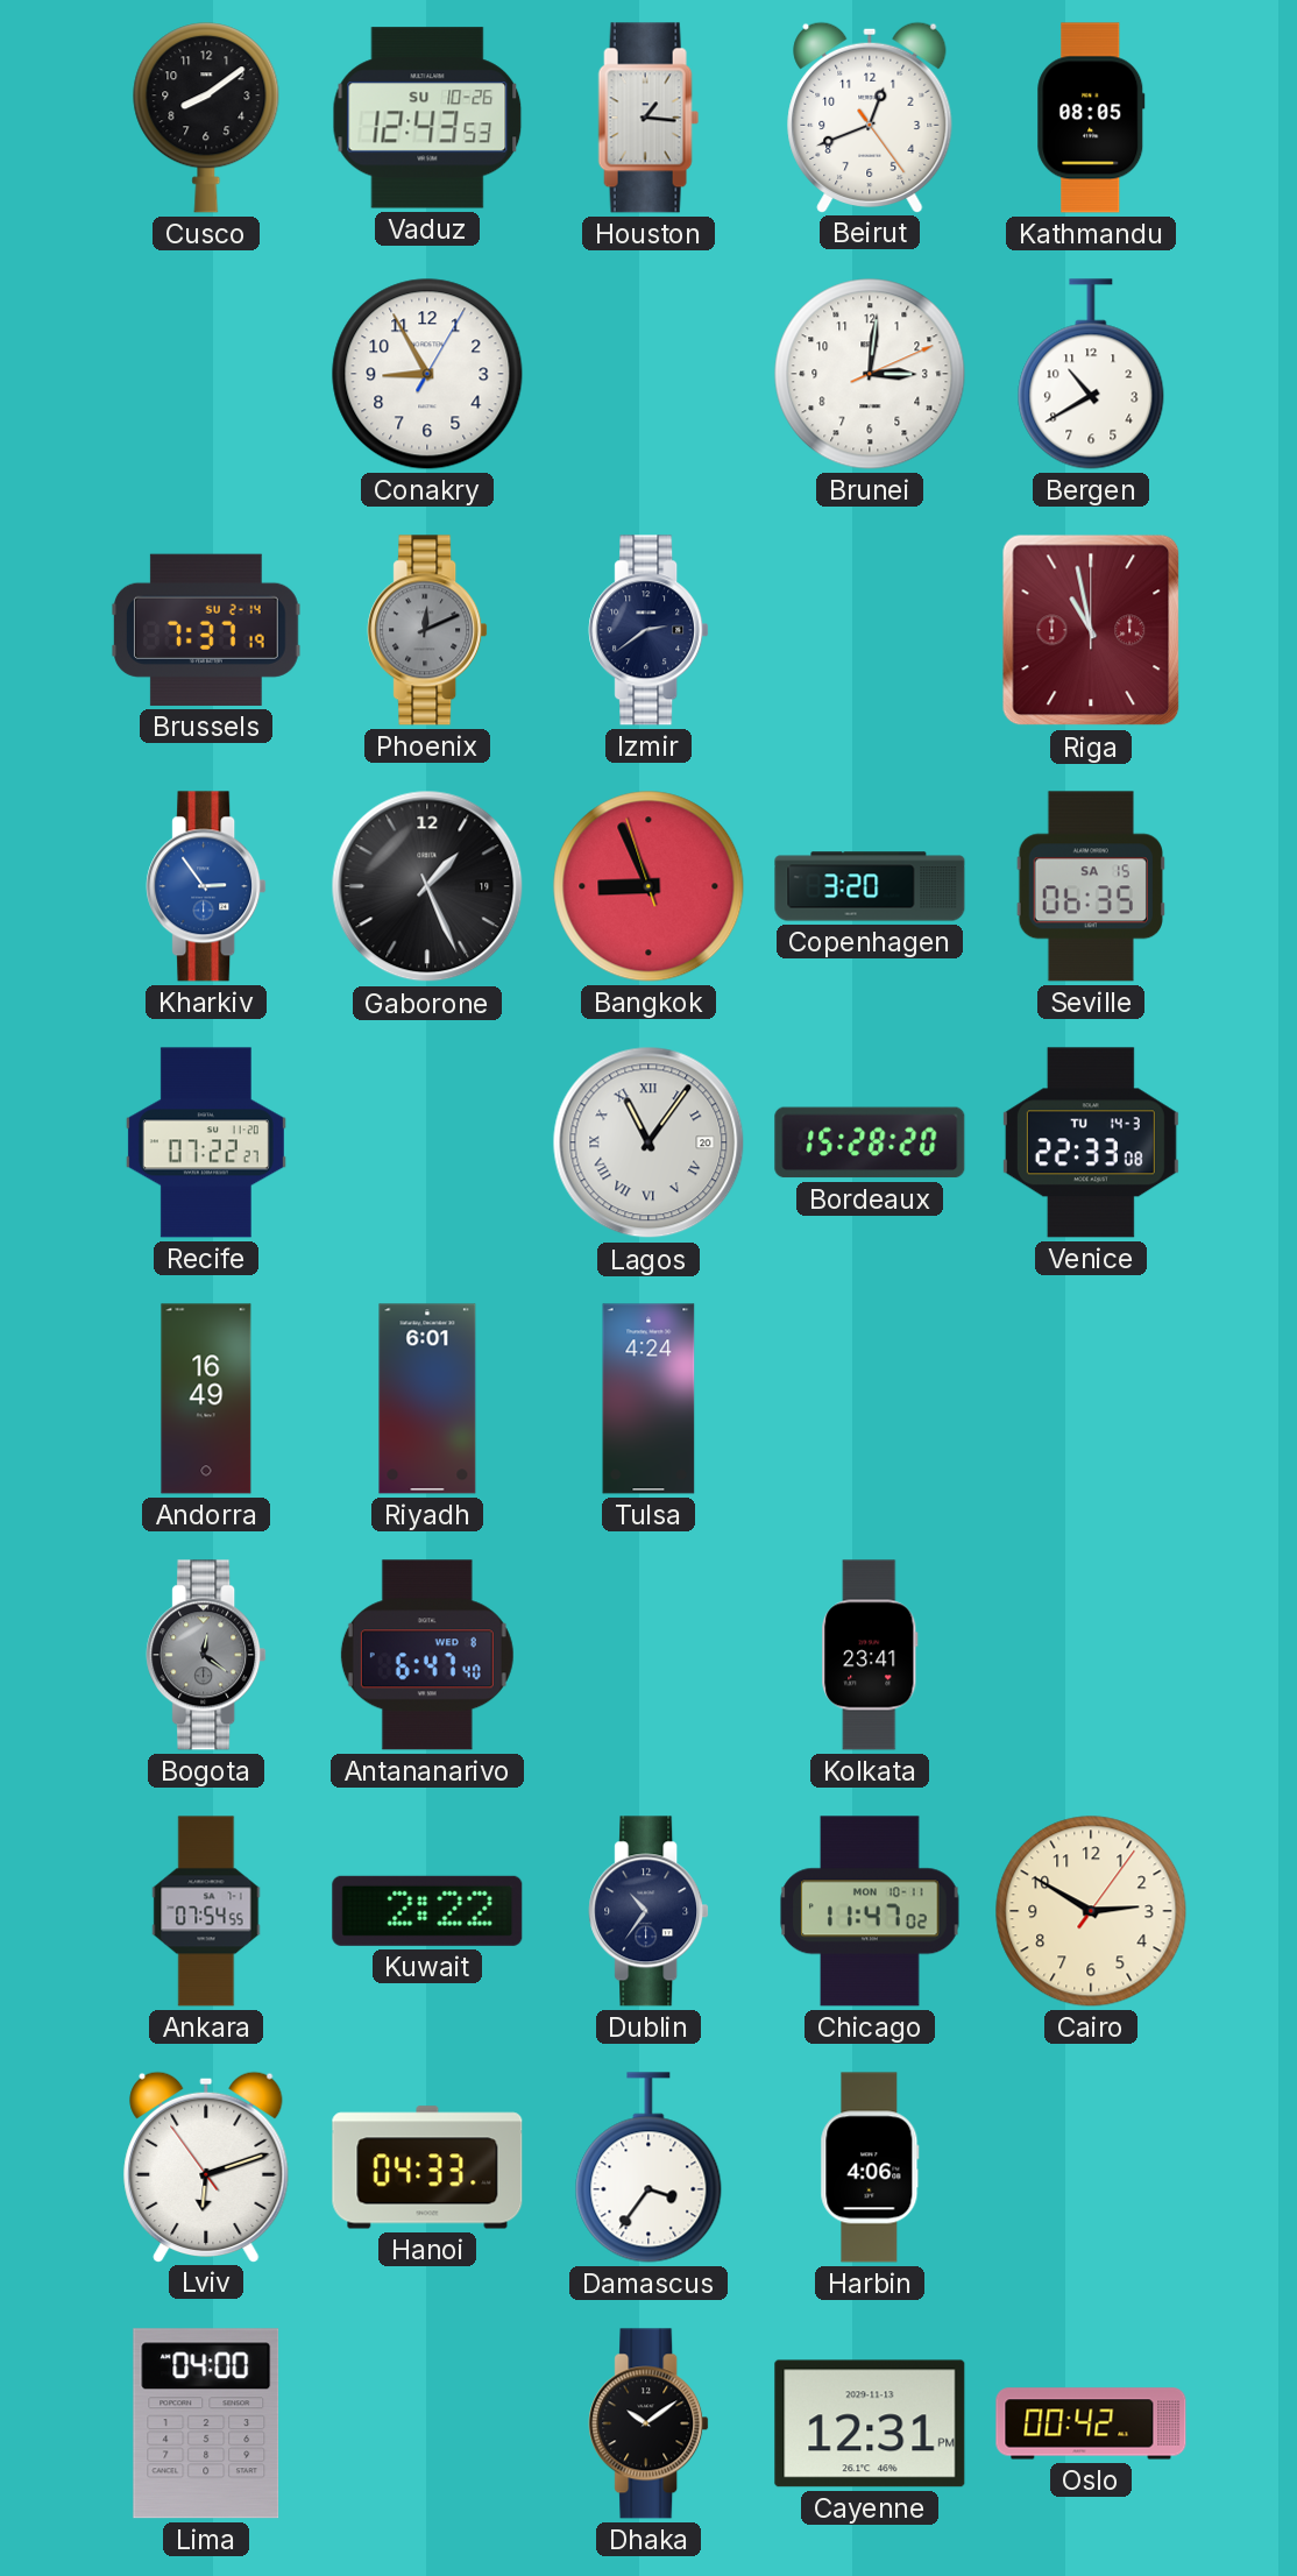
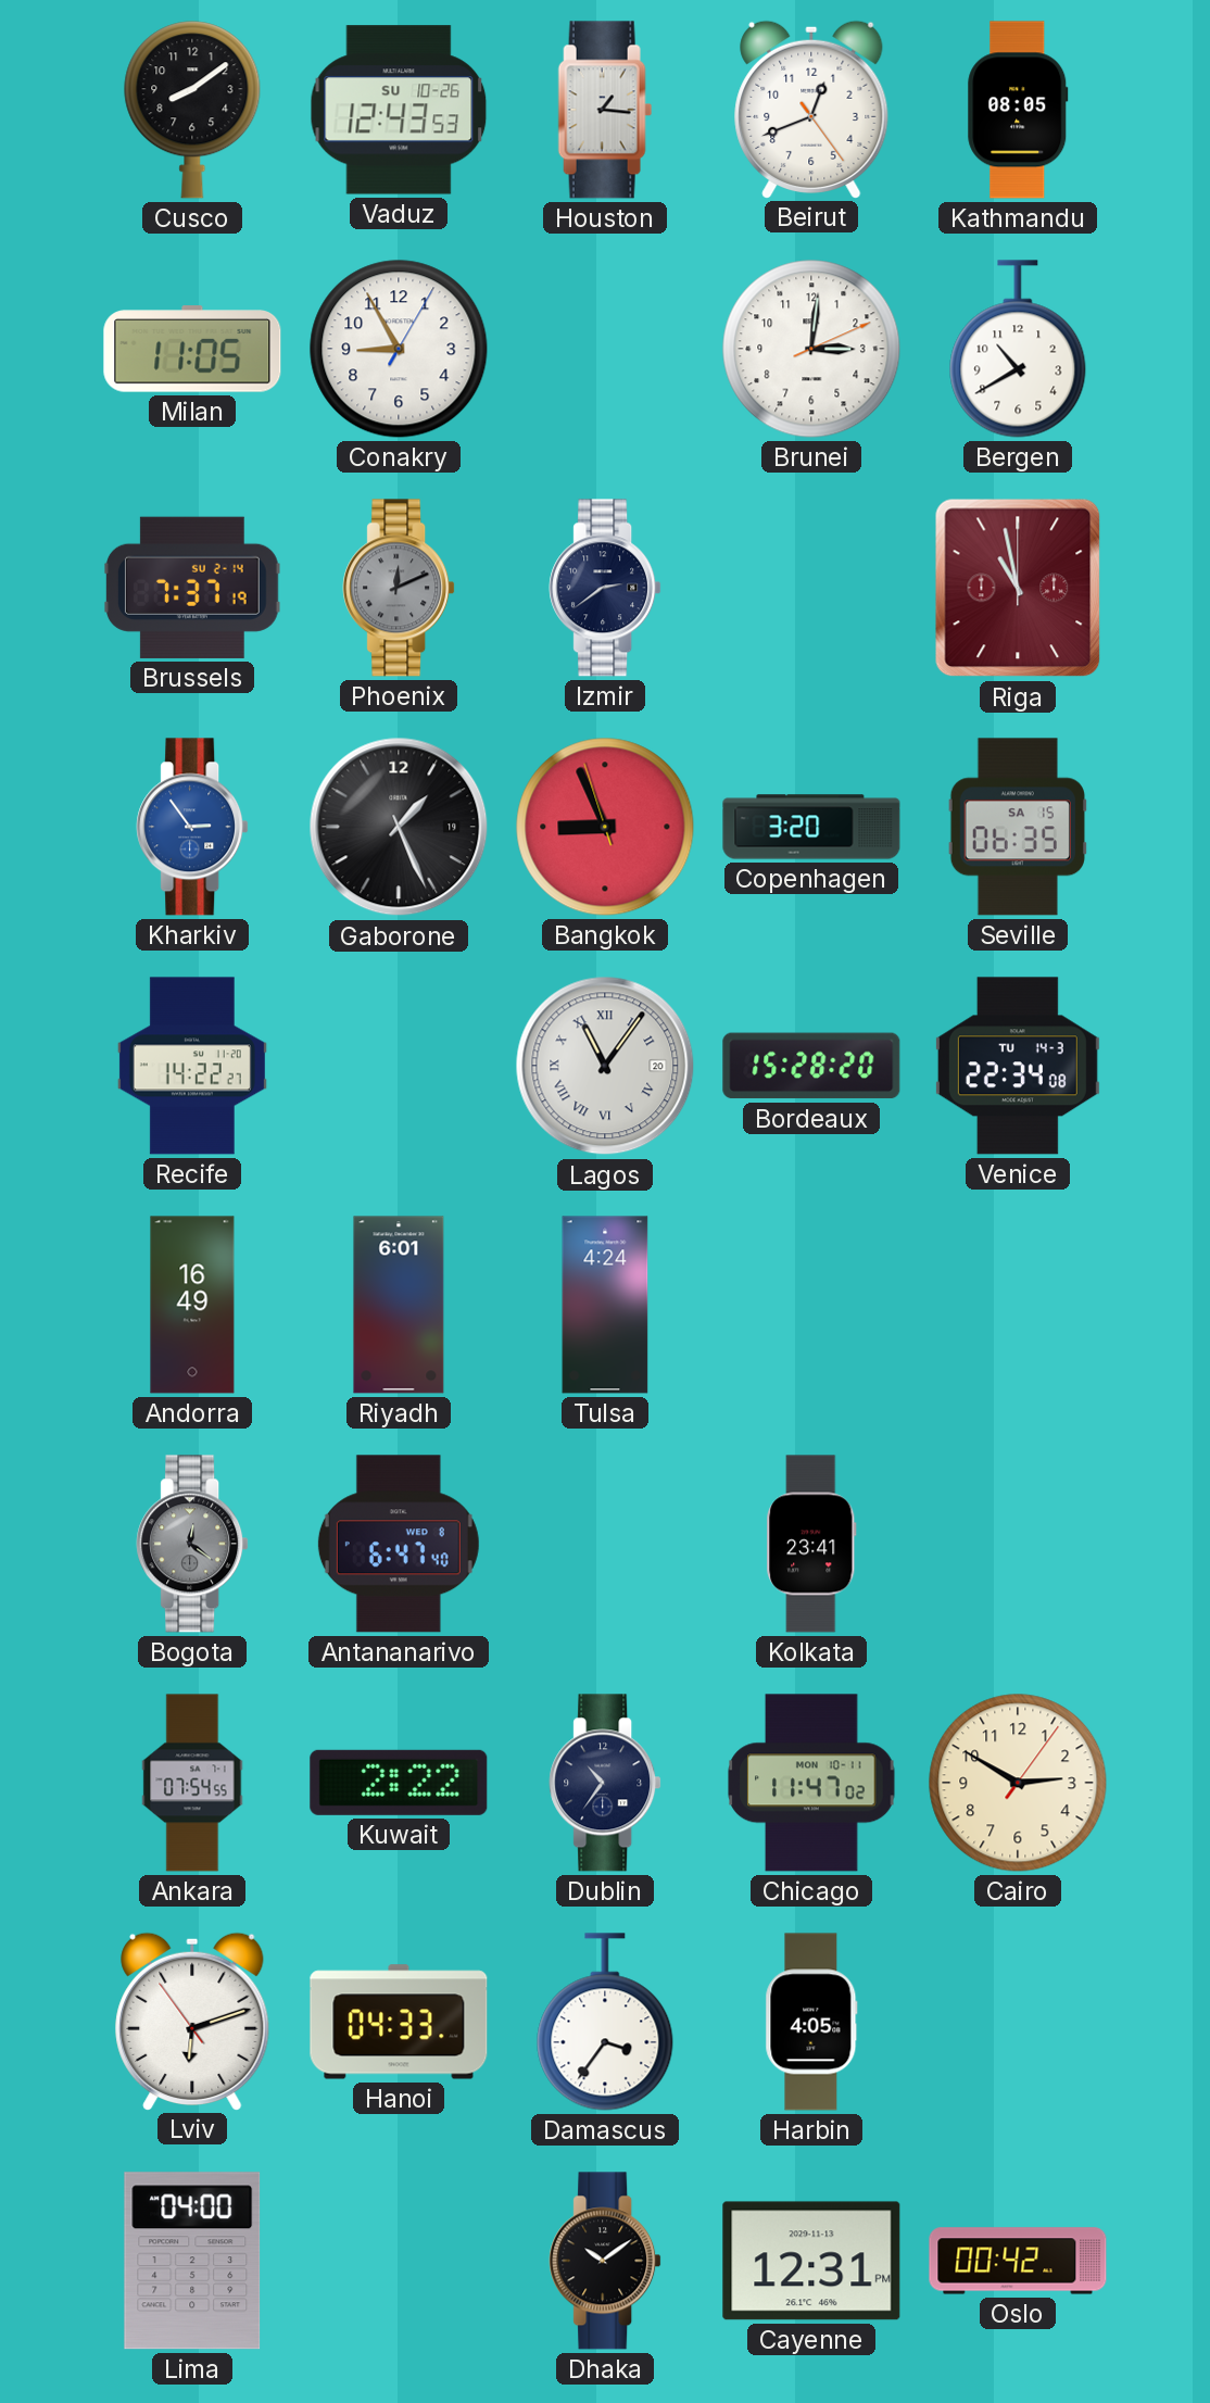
Milan: none -> 11:05
Recife: 07:22 -> 14:22
Venice: 22:33 -> 22:34
Harbin: 4:06 -> 4:05
